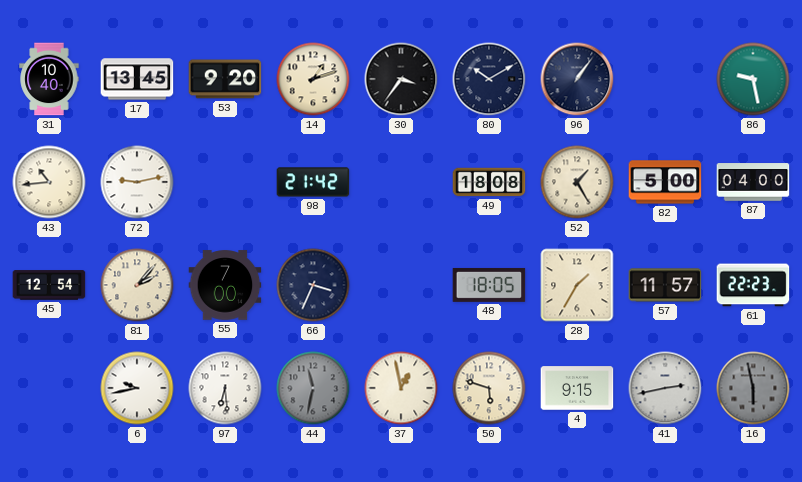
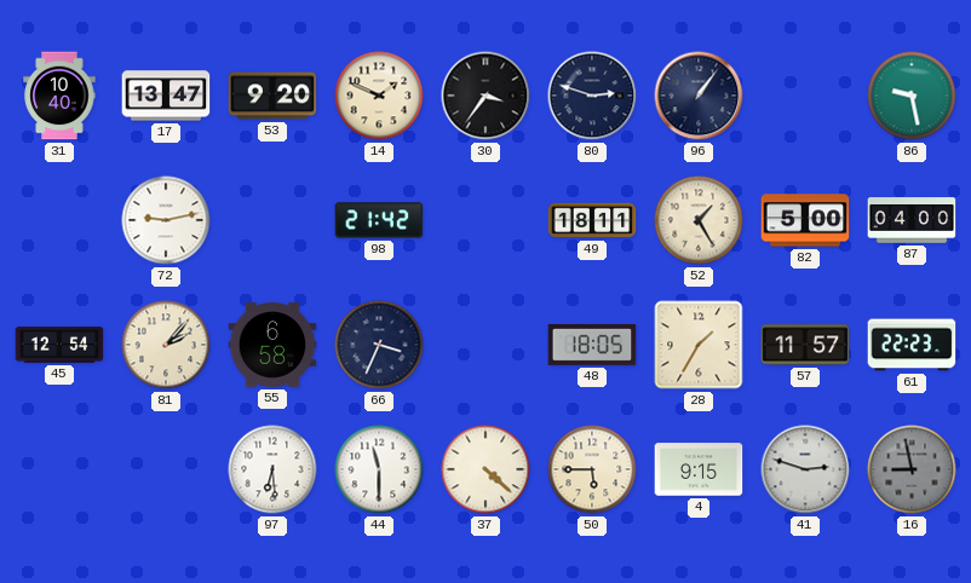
17: 13:45 -> 13:47
14: 1:12 -> 1:49
80: 10:10 -> 2:48
43: 10:44 -> none
49: 18:08 -> 18:11
55: 7:00 -> 6:58
6: 9:43 -> none
44: 11:32 -> 11:30
44 dial: grey -> white
37: 12:58 -> 4:22
50: 5:48 -> 5:45
41: 2:43 -> 2:48
16: 5:58 -> 8:58
